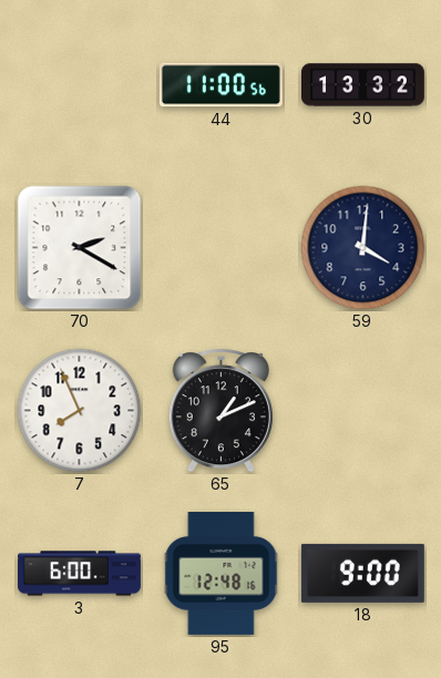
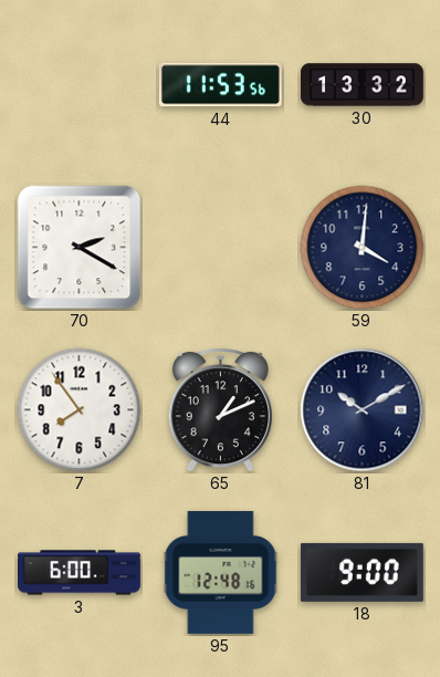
44: 11:00 -> 11:53
7: 7:56 -> 7:54
81: none -> 10:10
